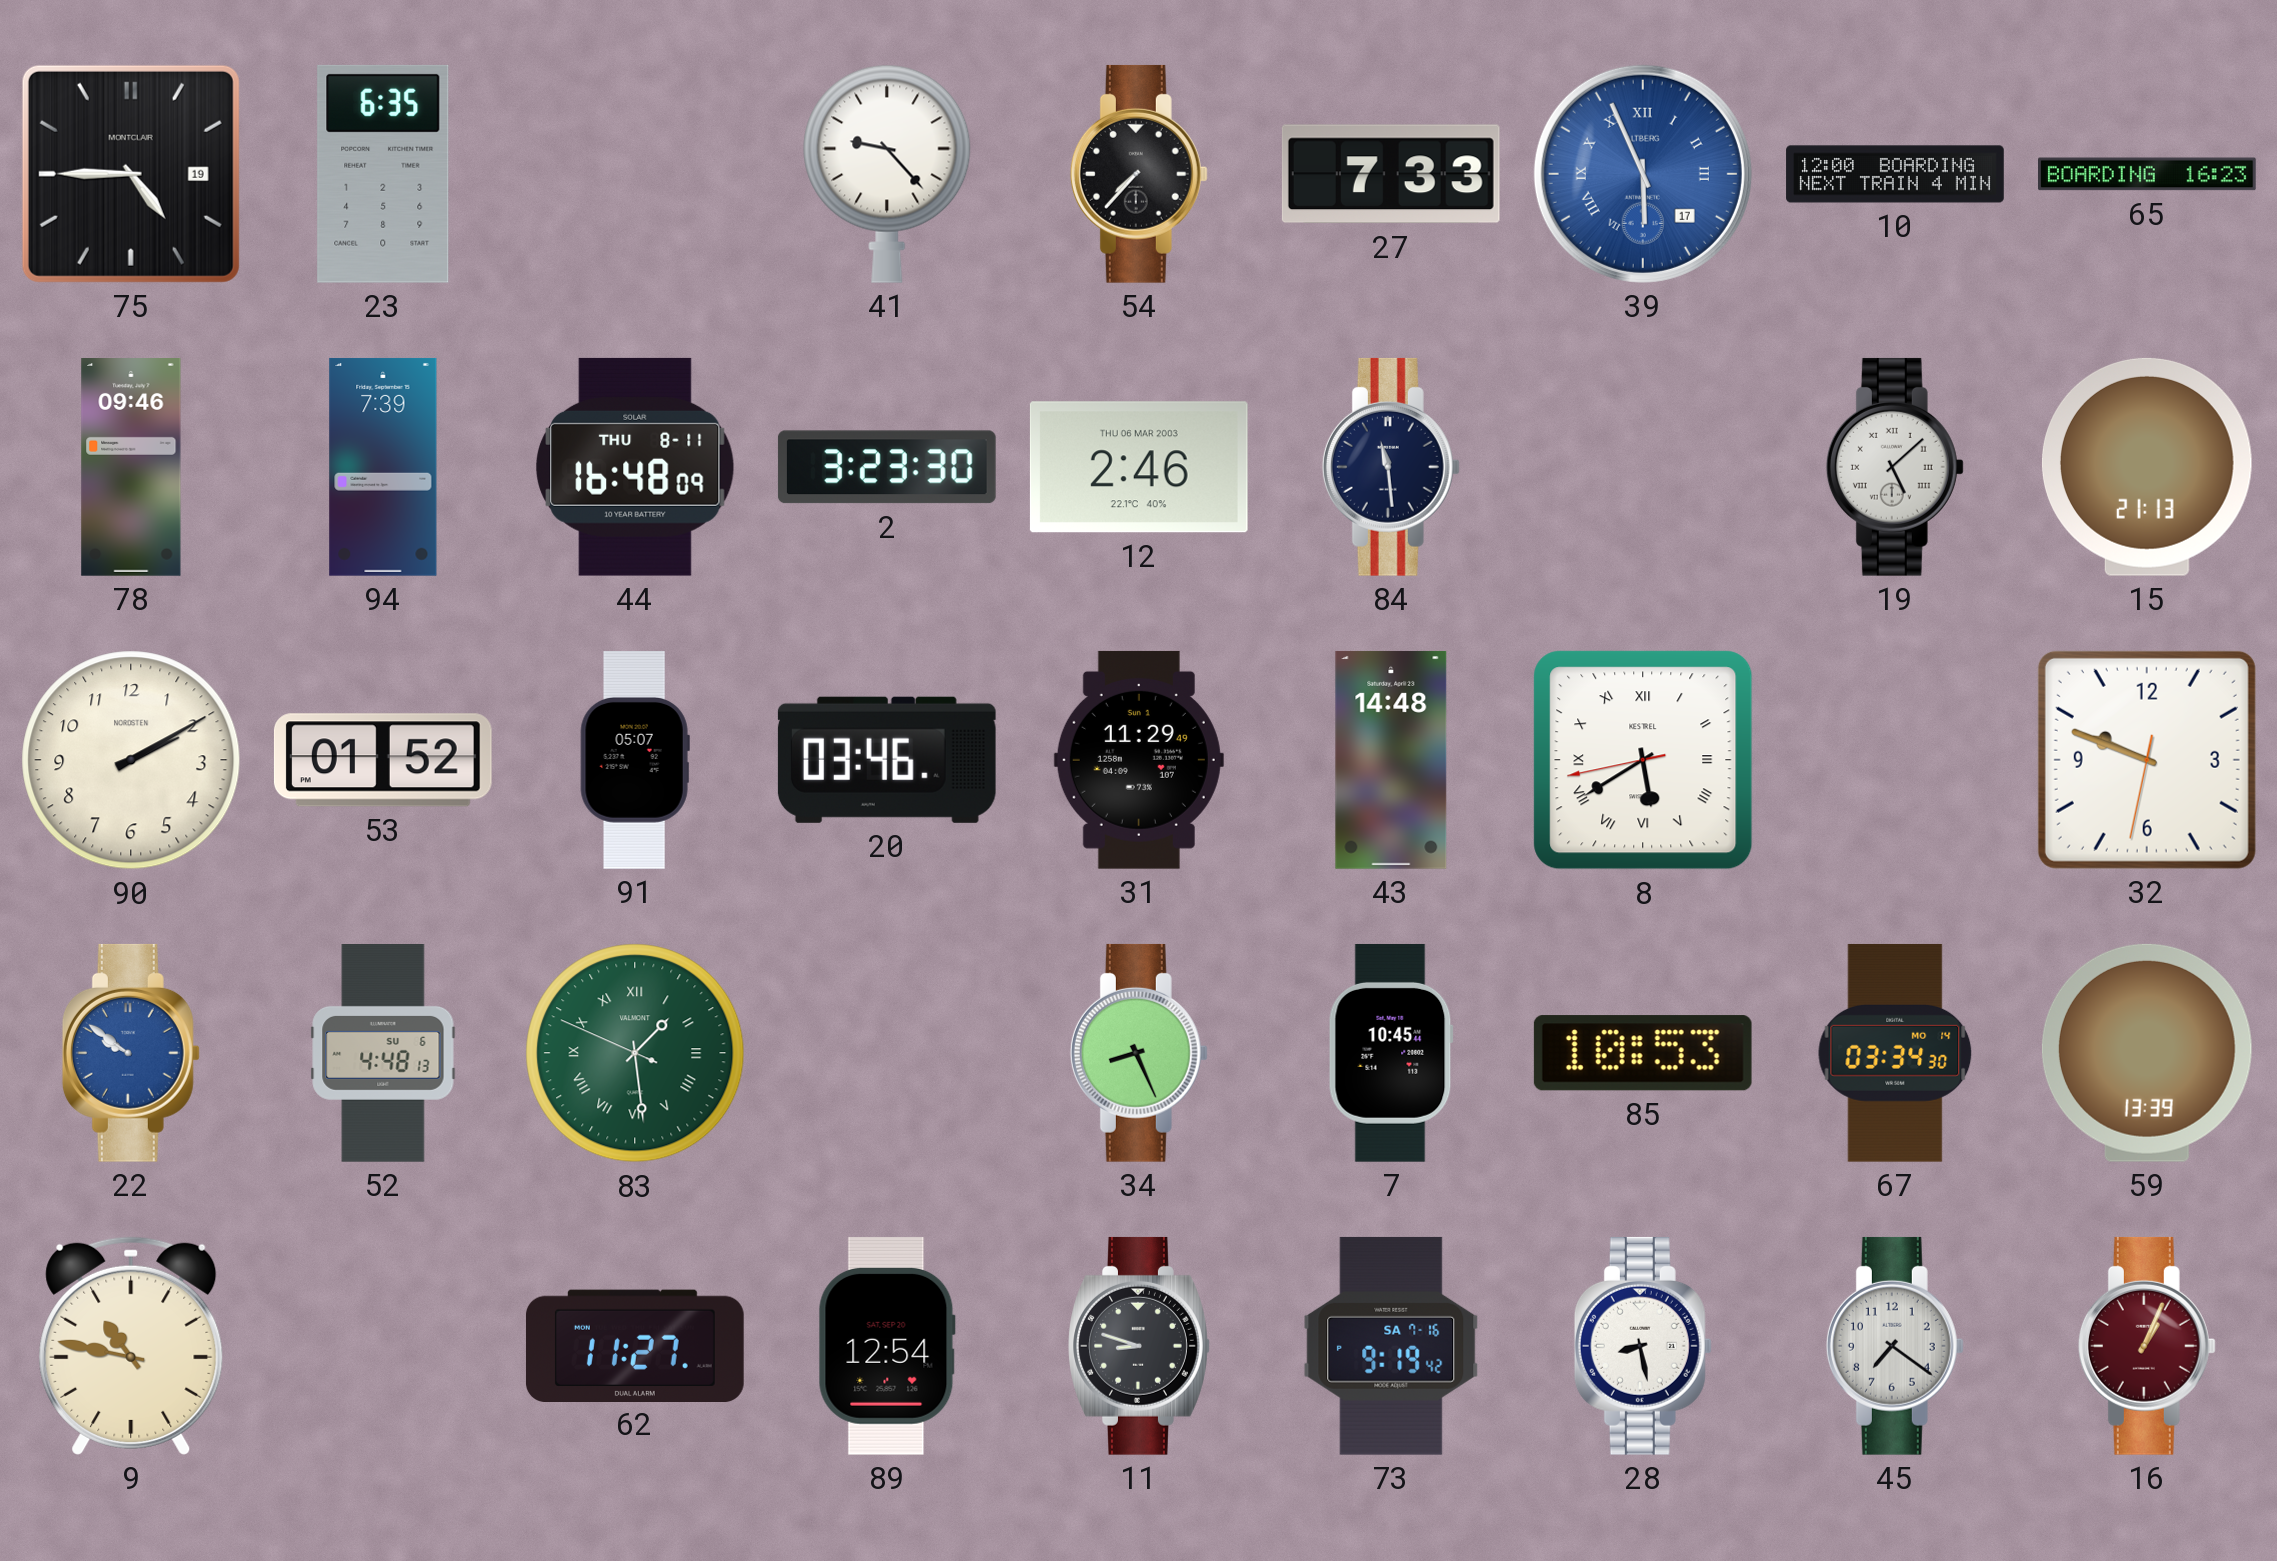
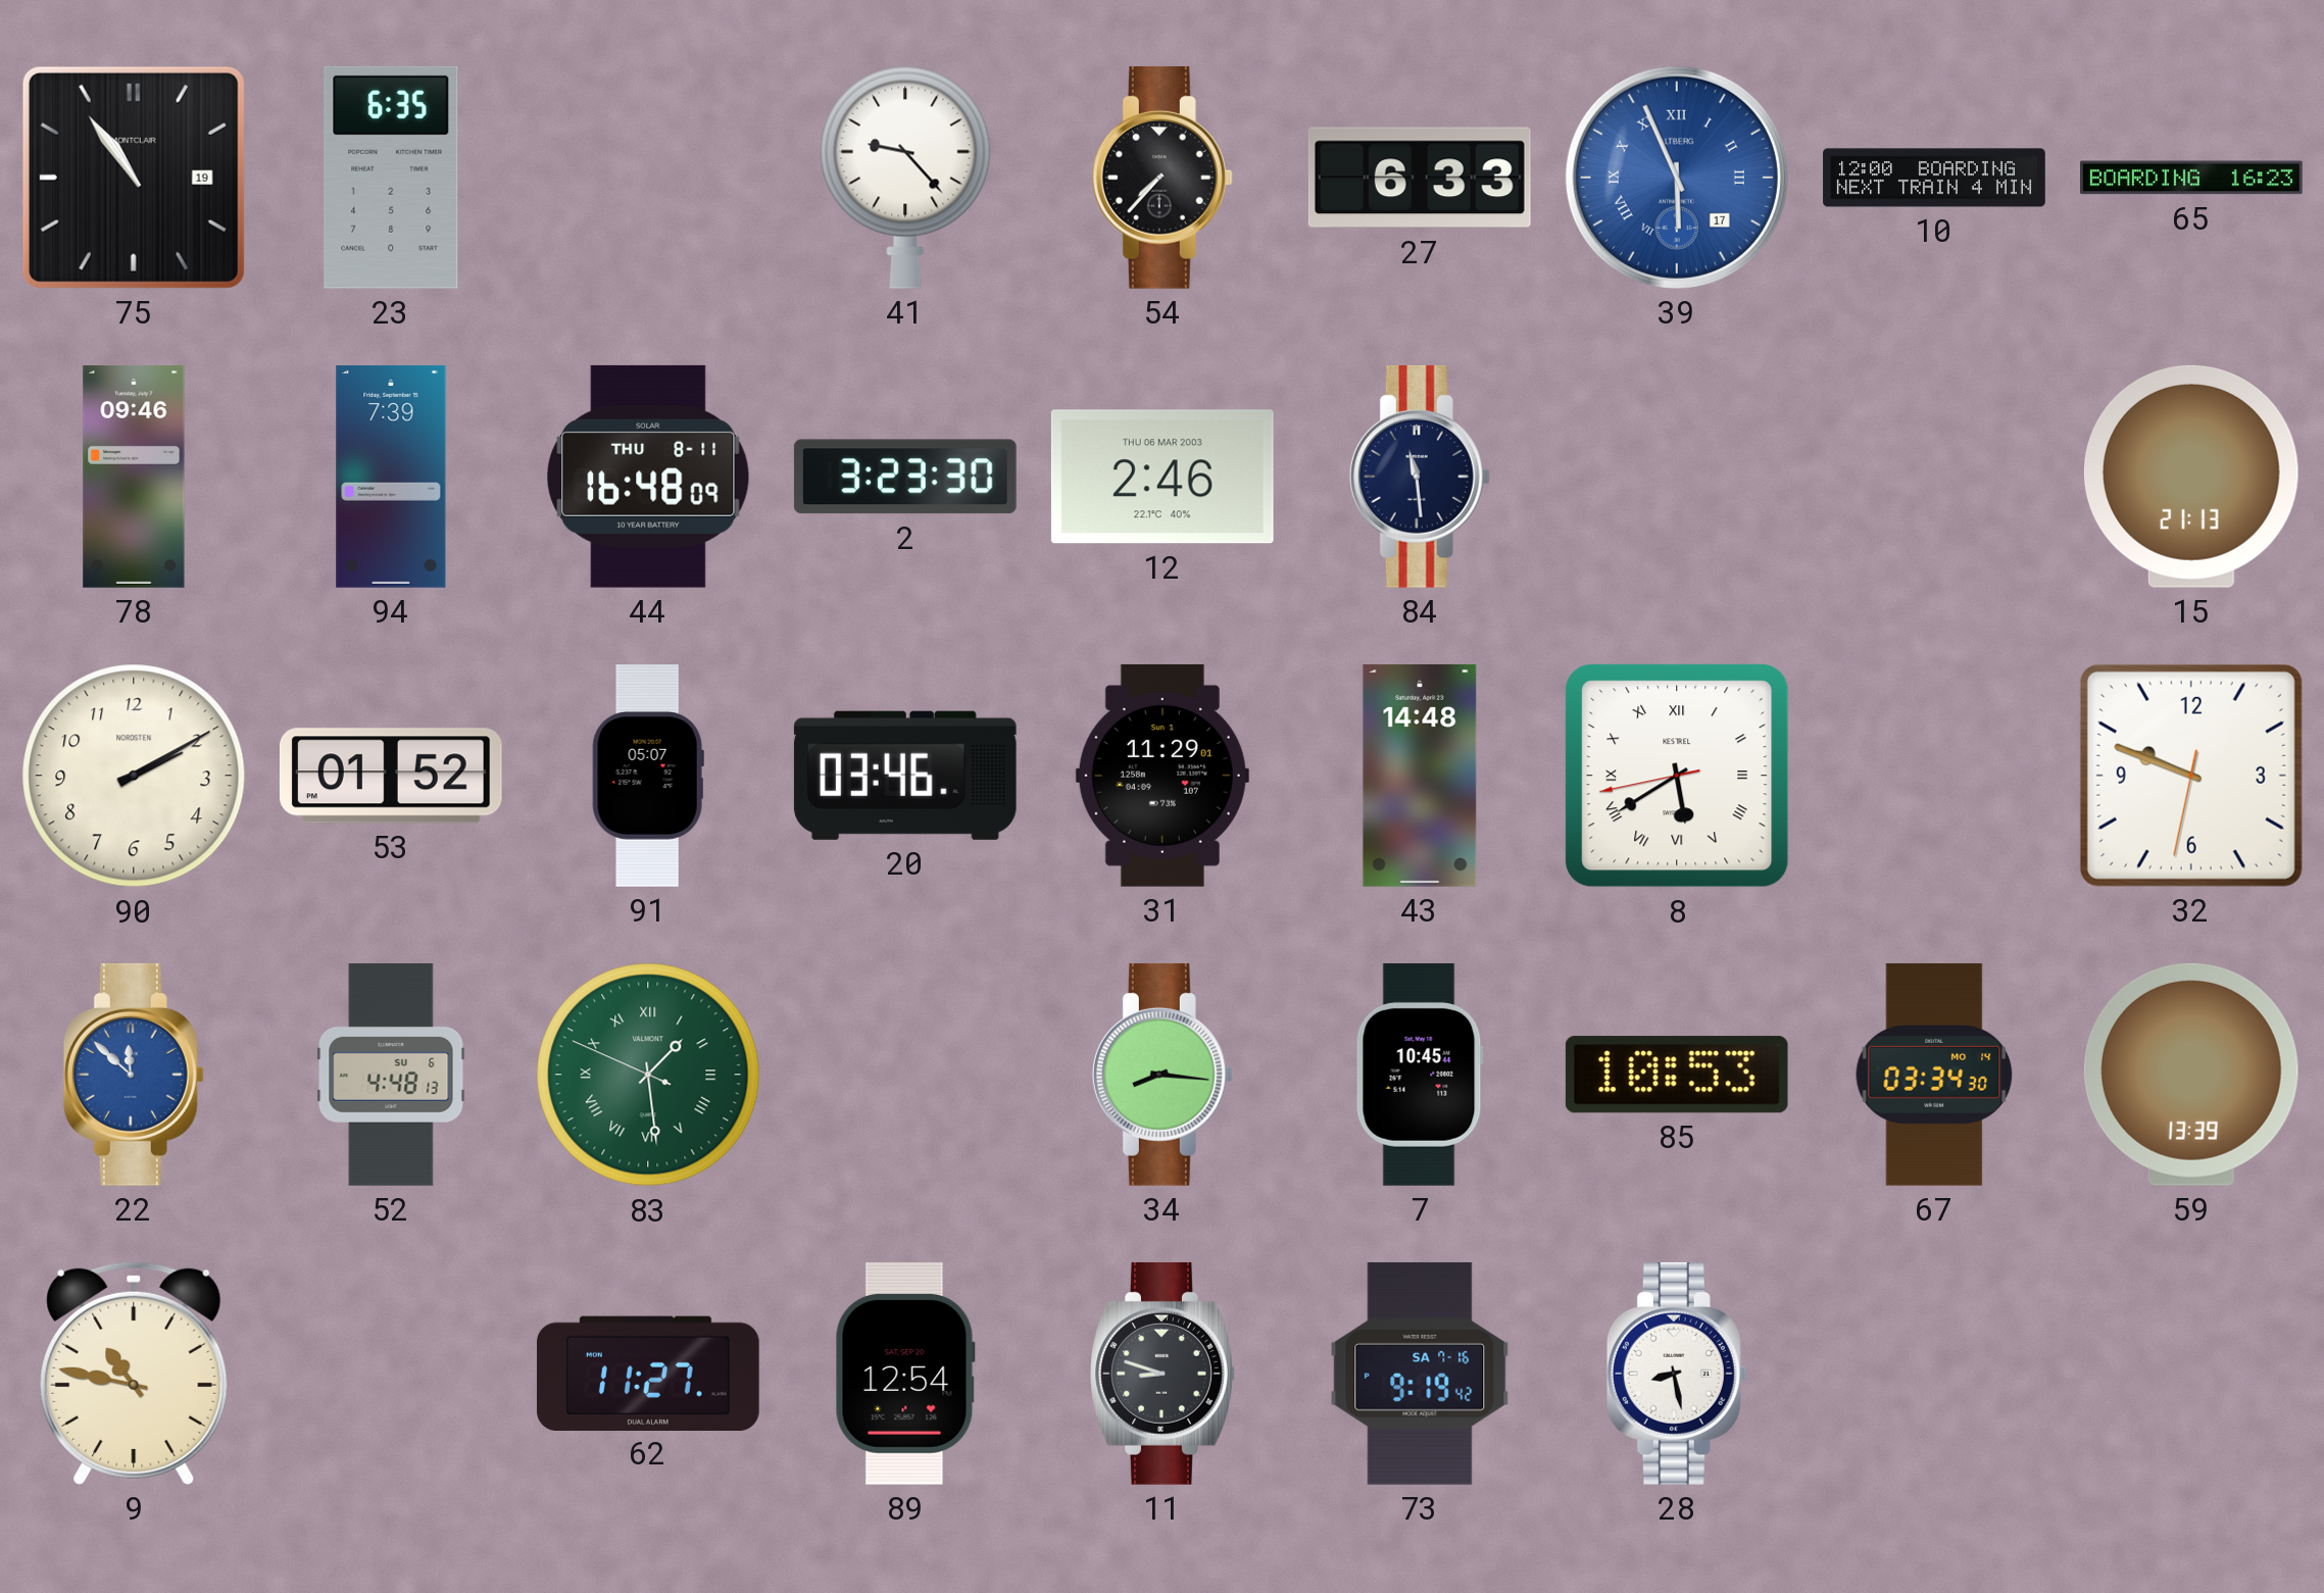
75: 4:45 -> 10:54
27: 7:33 -> 6:33
19: 5:08 -> none
31: 11:29:49 -> 11:29:01
22: 9:51 -> 11:52
34: 8:26 -> 8:16
45: 7:21 -> none
16: 1:04 -> none
